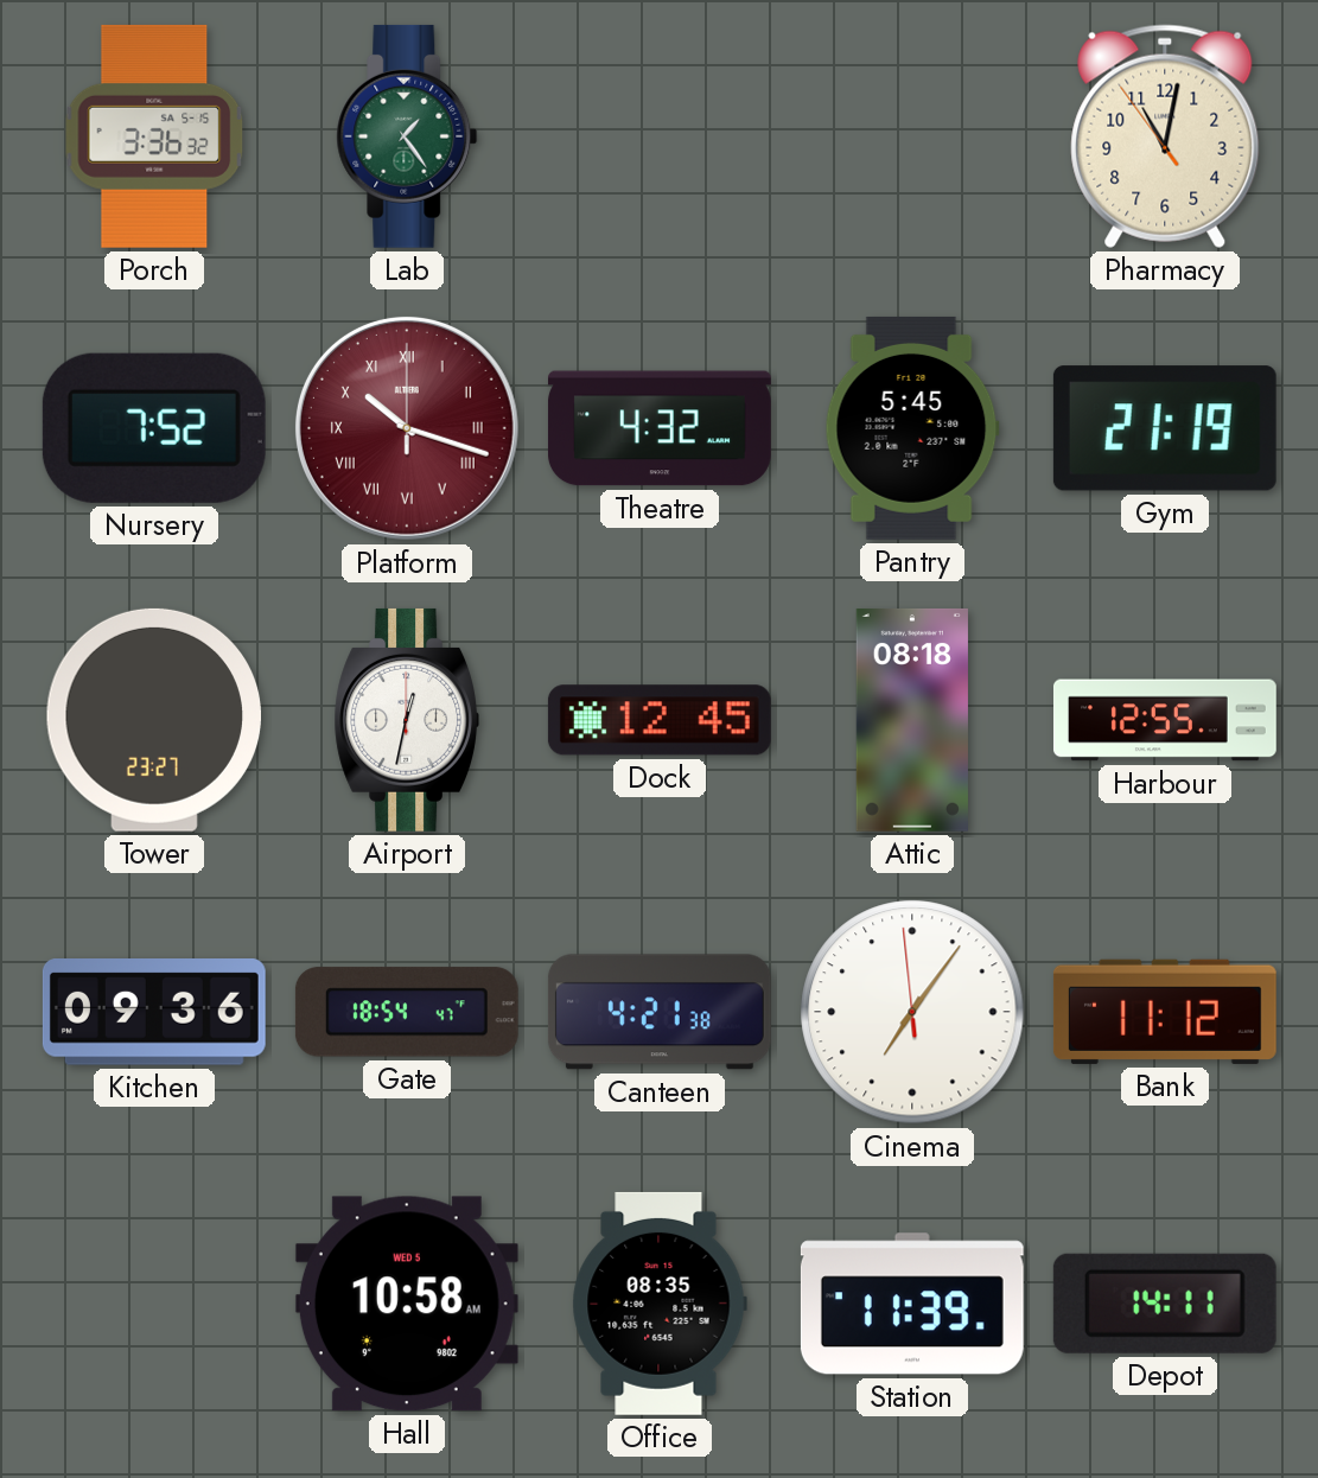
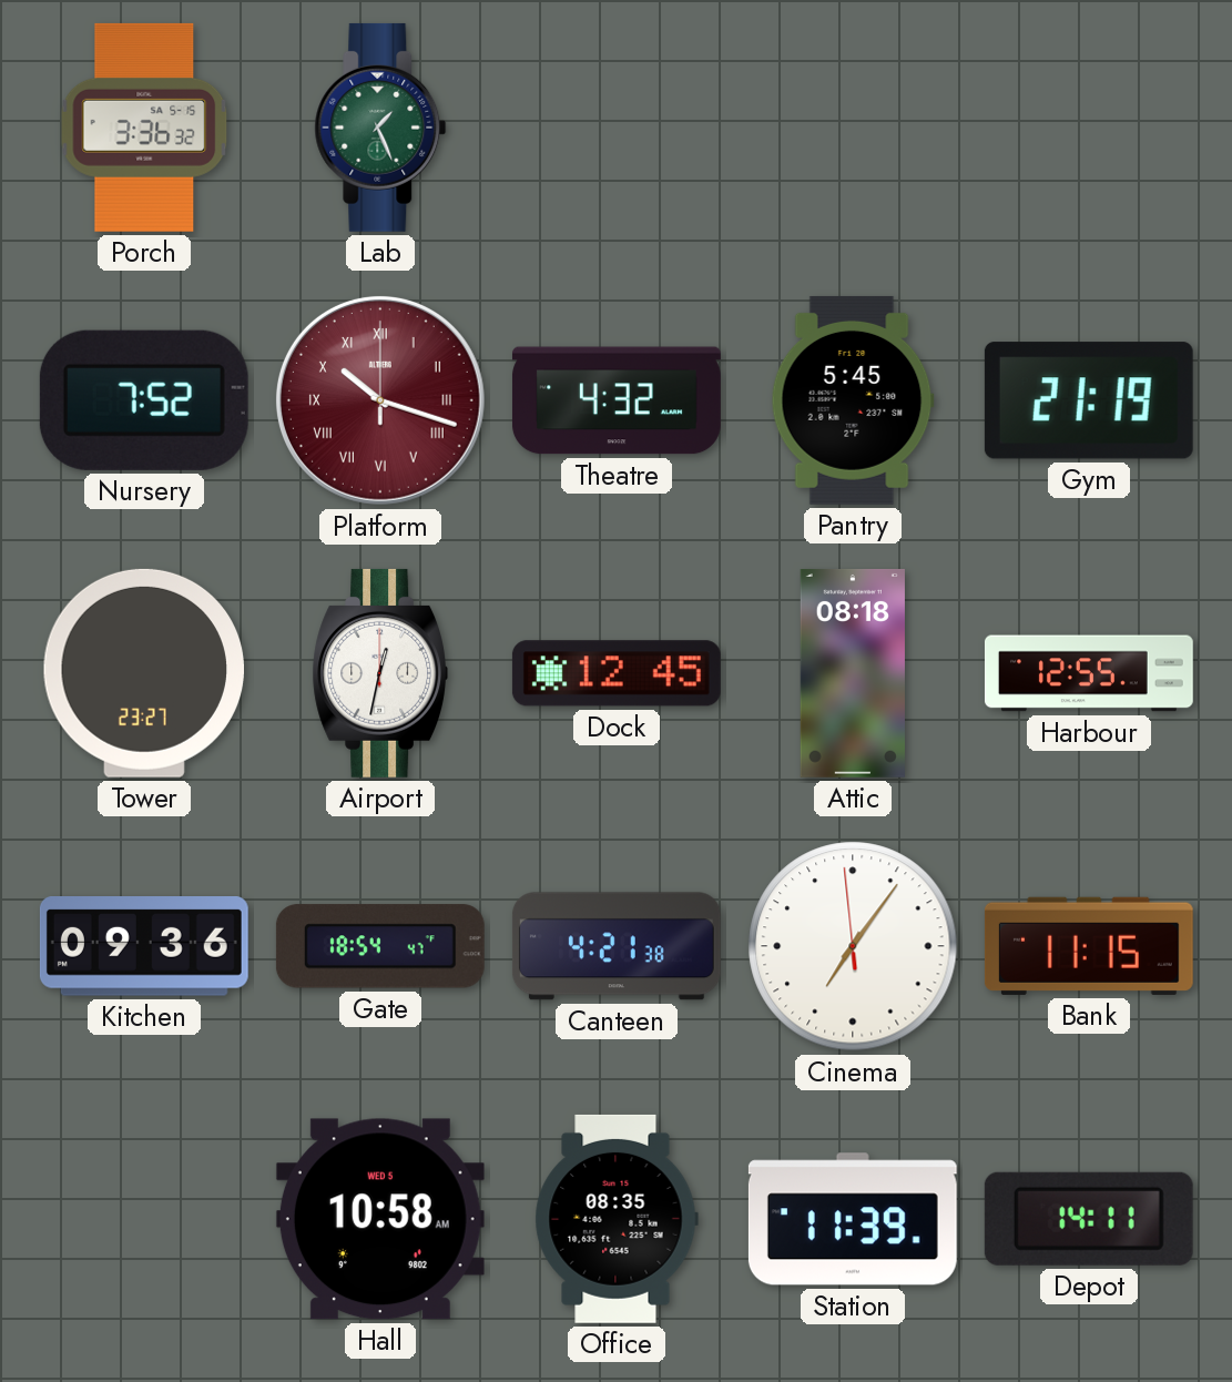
Lab: 1:24 -> 1:26
Pharmacy: 11:01 -> none
Bank: 11:12 -> 11:15
